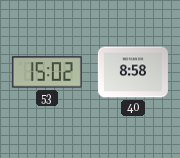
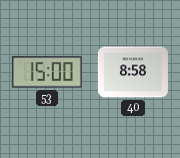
53: 15:02 -> 15:00
